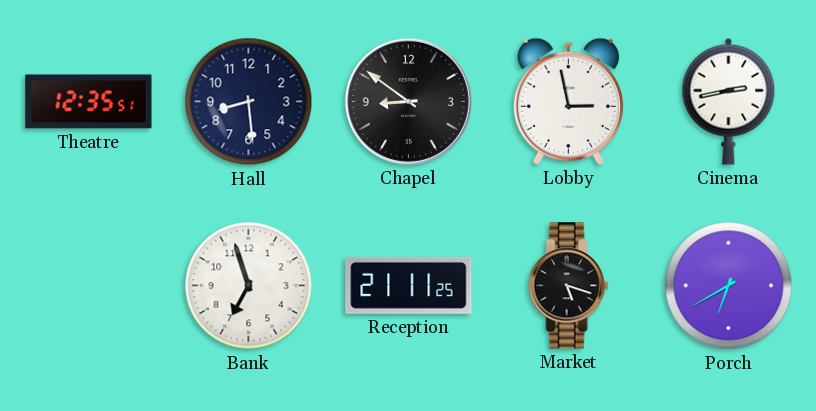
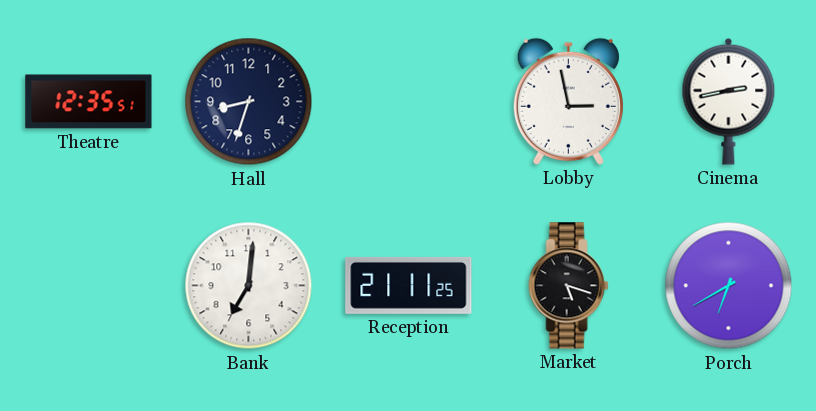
Hall: 8:29 -> 8:33
Chapel: 8:51 -> none
Bank: 6:57 -> 7:01
